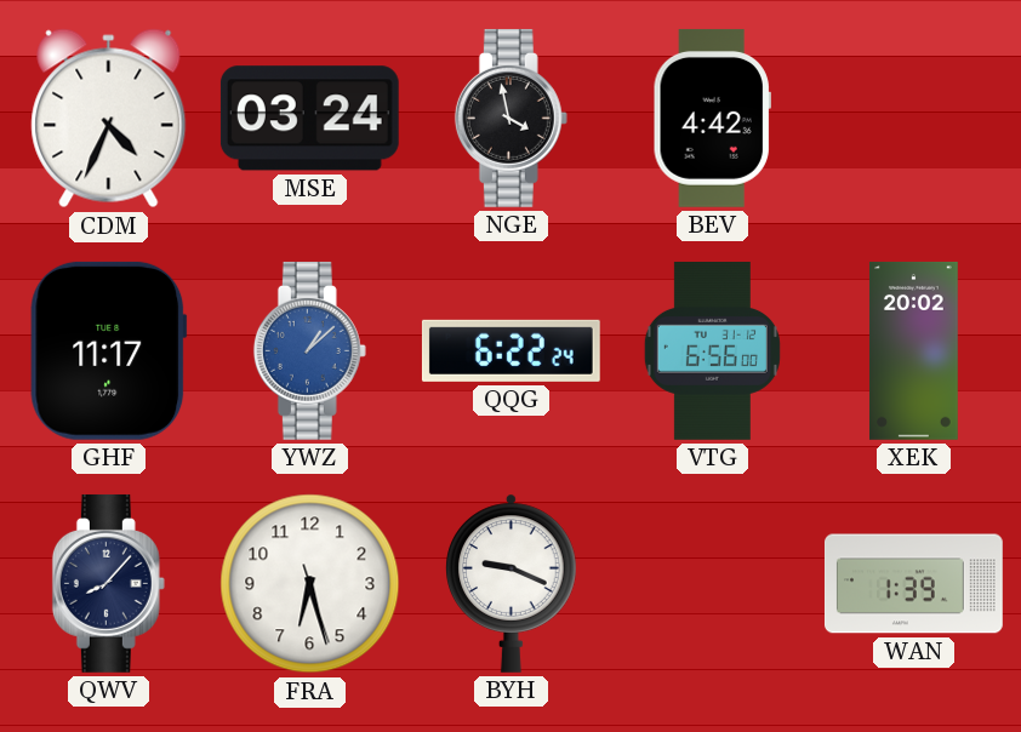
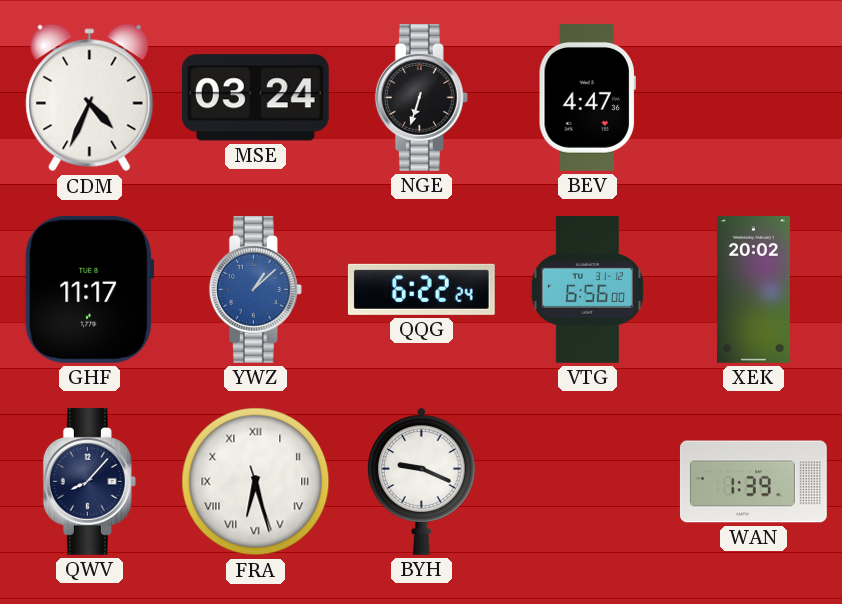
NGE: 3:58 -> 6:33
BEV: 4:42 -> 4:47
FRA numerals: Arabic -> Roman
